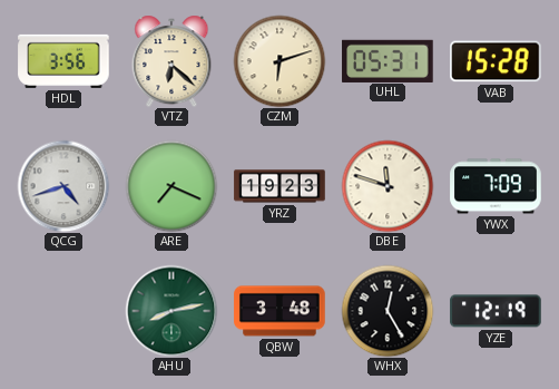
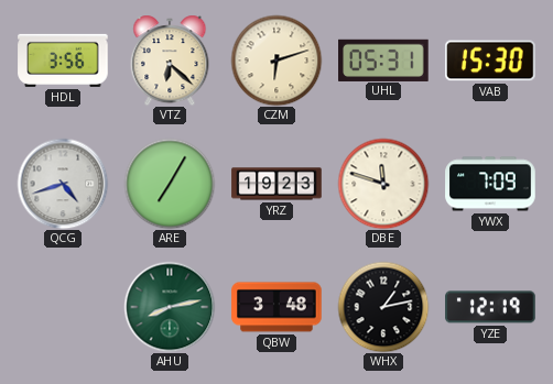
VAB: 15:28 -> 15:30
ARE: 7:19 -> 7:05
WHX: 12:25 -> 1:13
